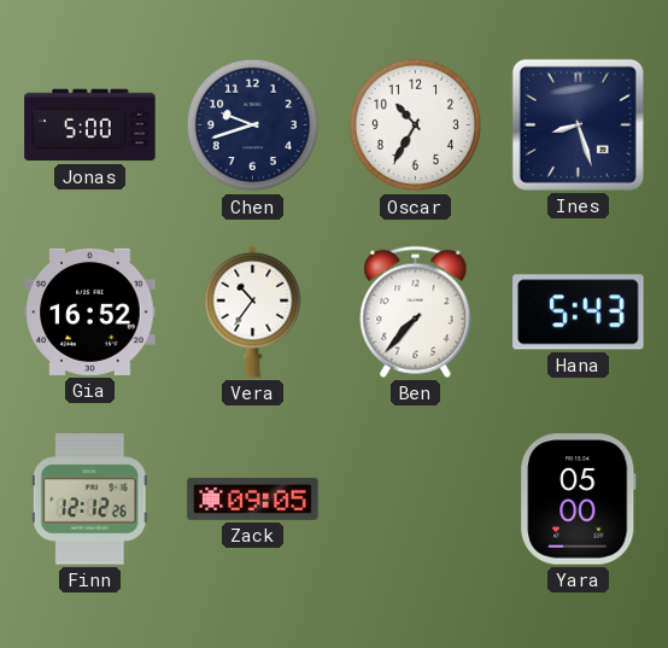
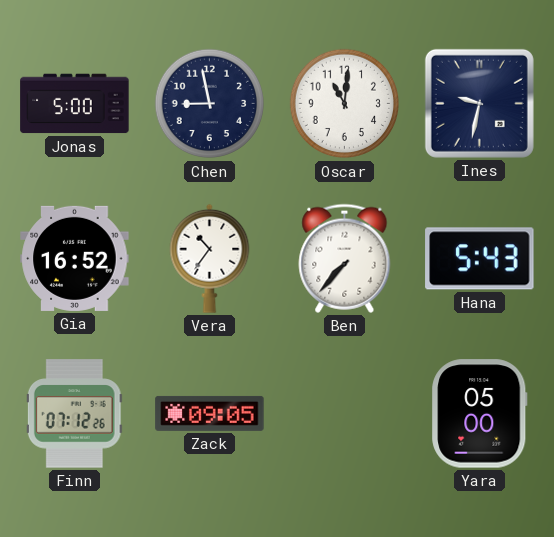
Chen: 9:42 -> 8:58
Oscar: 10:35 -> 11:01
Ines: 8:27 -> 9:32
Finn: 12:12 -> 07:12
